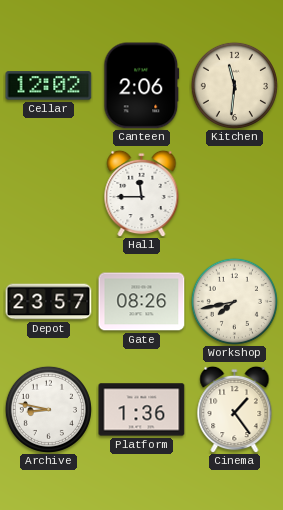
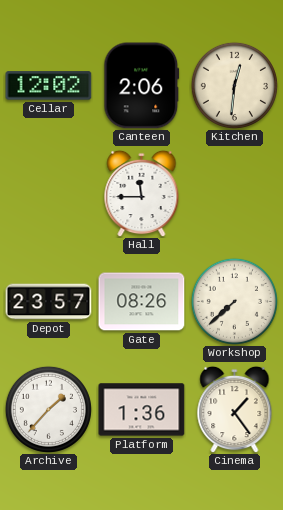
Kitchen: 11:31 -> 12:31
Workshop: 7:43 -> 7:38
Archive: 8:47 -> 1:37
